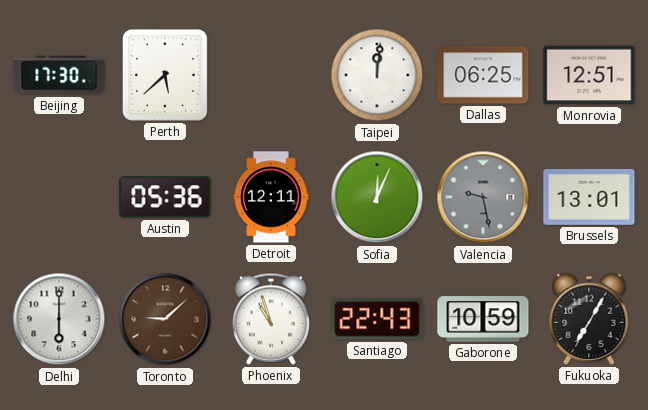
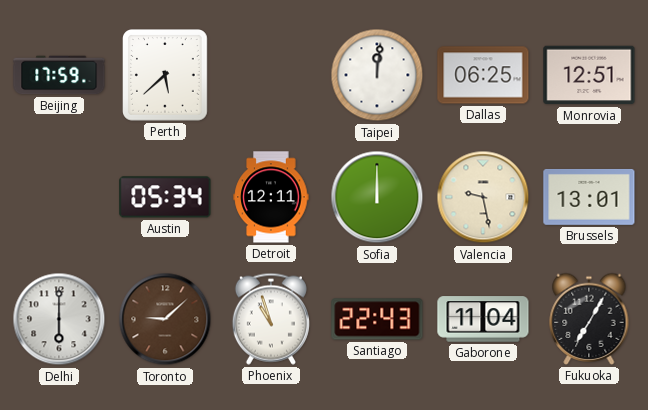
Beijing: 17:30 -> 17:59
Austin: 05:36 -> 05:34
Sofia: 12:04 -> 12:00
Valencia dial: grey -> cream
Gaborone: 10:59 -> 11:04
